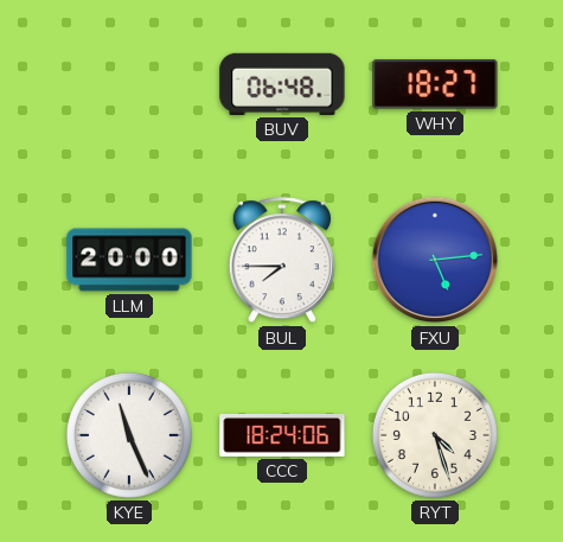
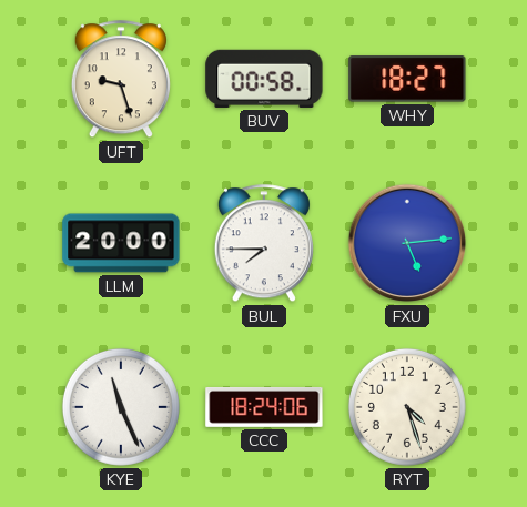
UFT: none -> 9:27
BUV: 06:48 -> 00:58
